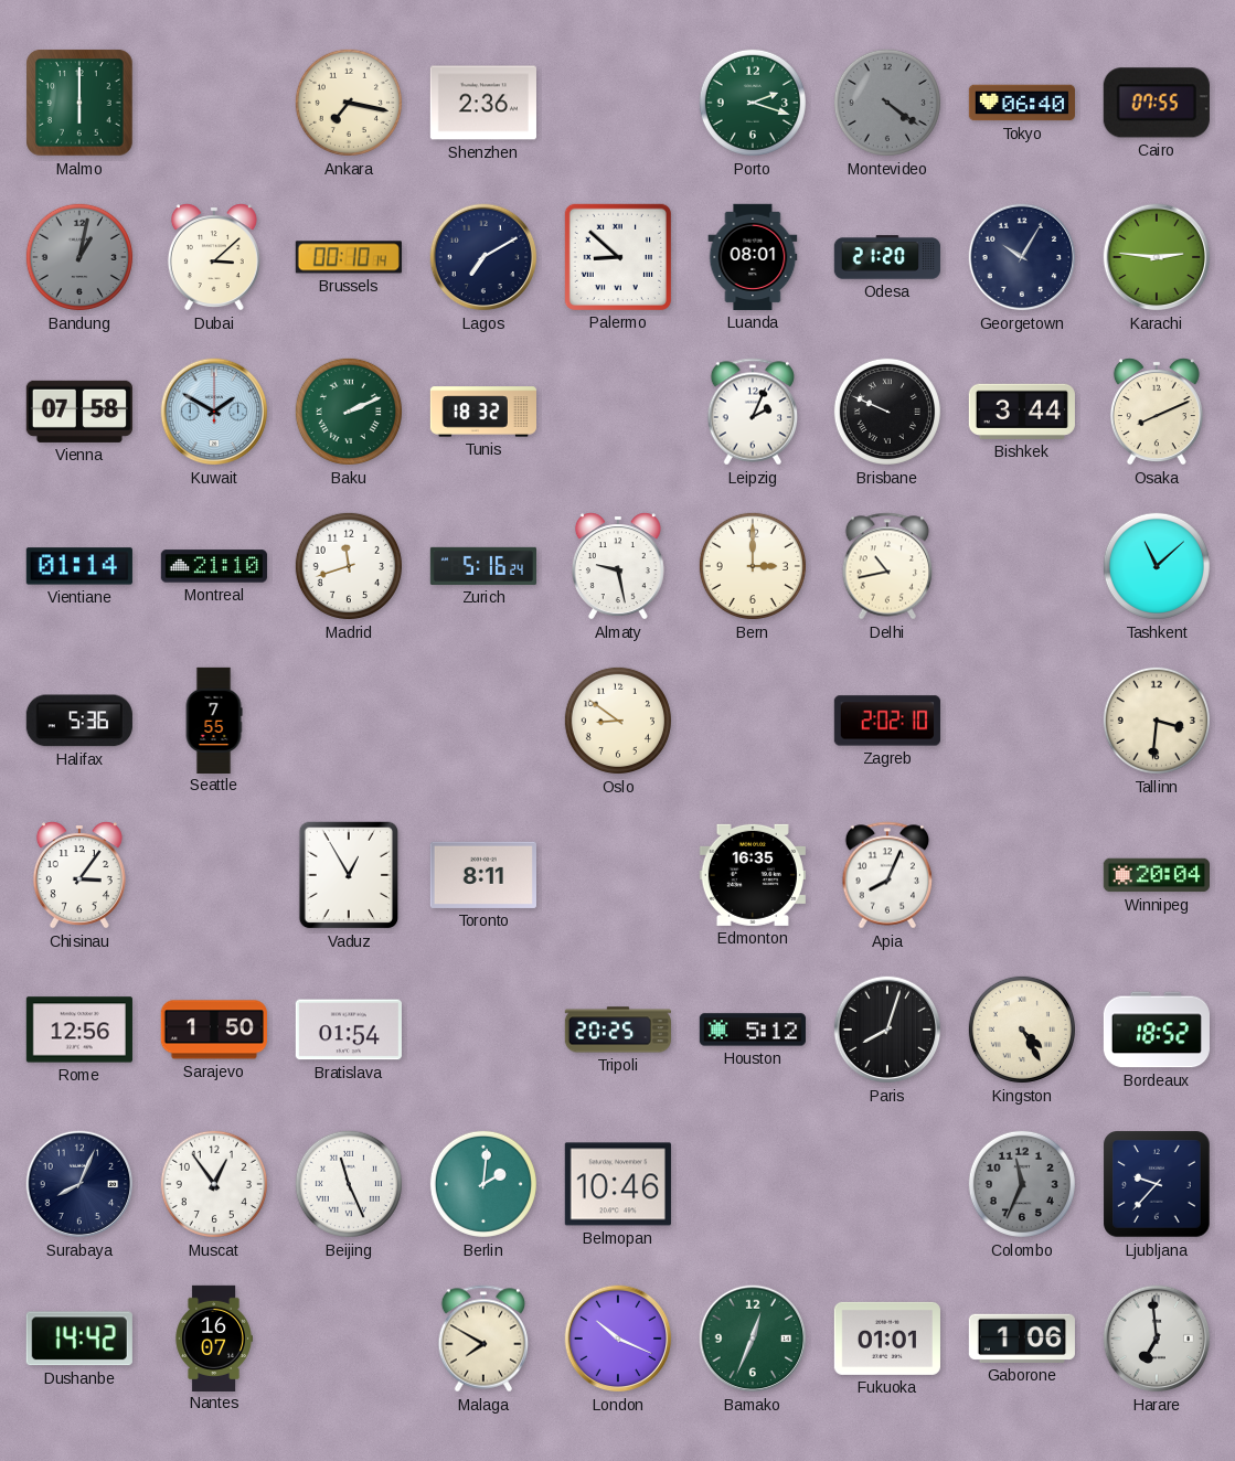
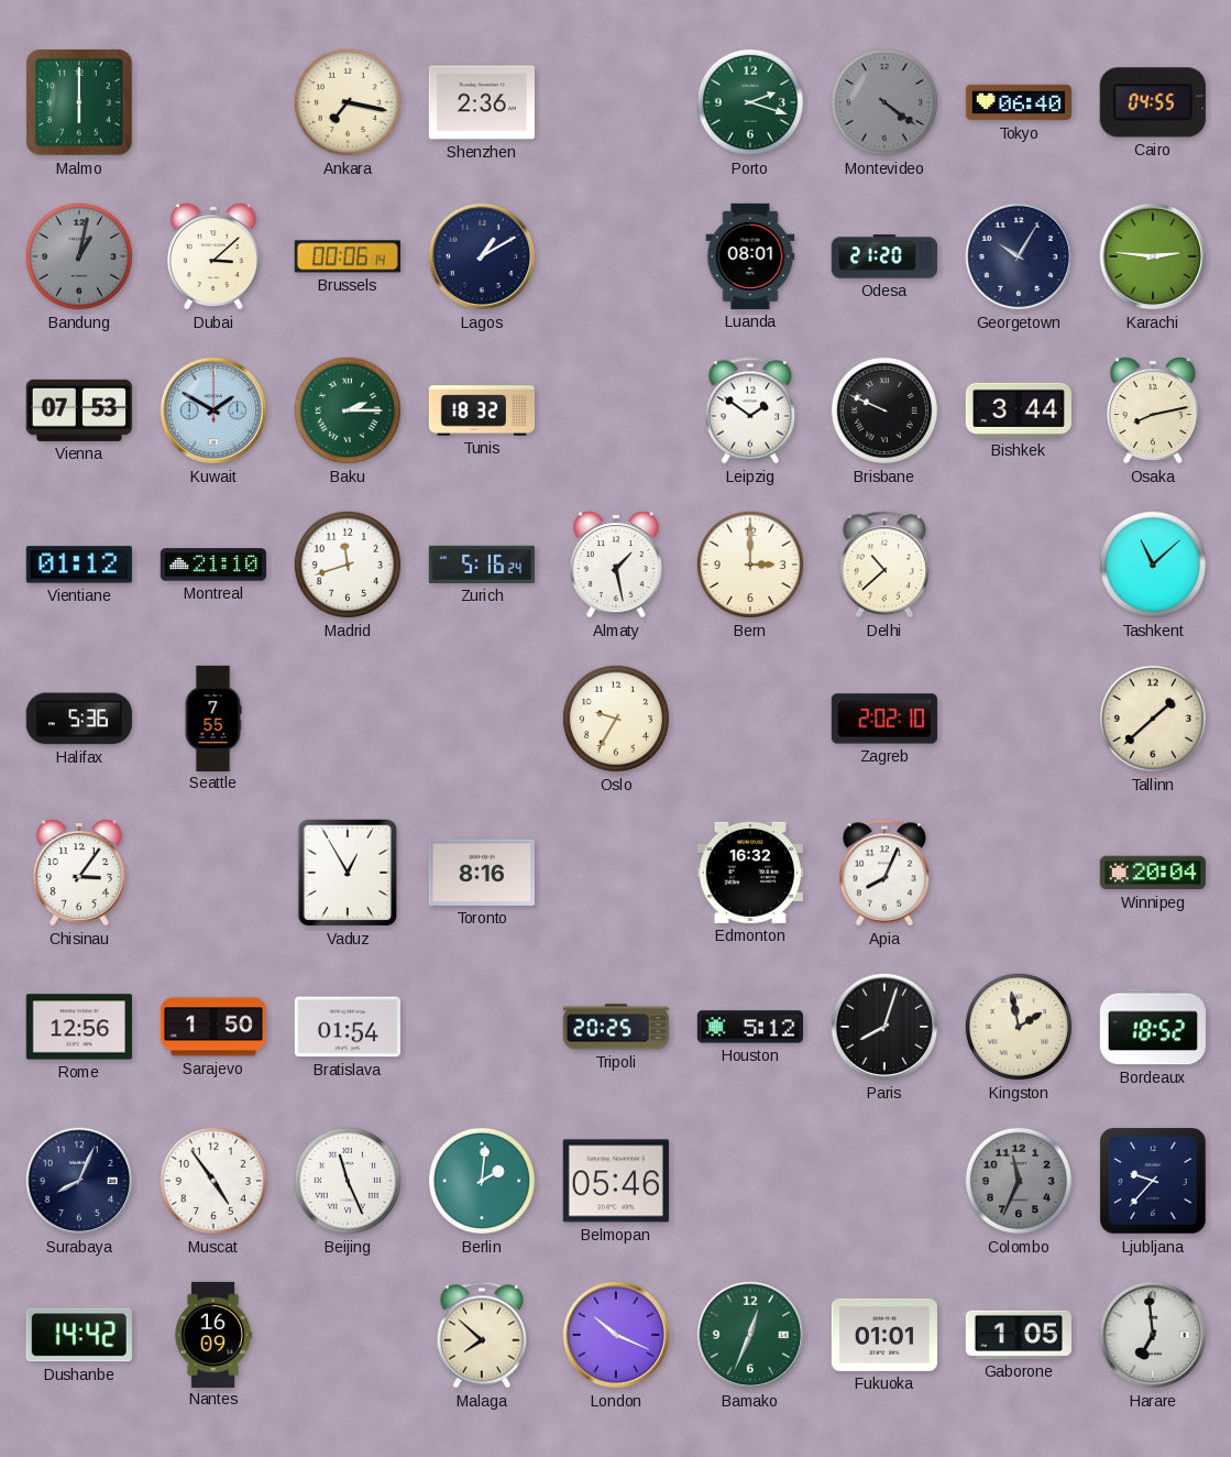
Cairo: 07:55 -> 04:55
Brussels: 00:10 -> 00:06
Lagos: 7:10 -> 1:10
Palermo: 8:52 -> none
Vienna: 07:58 -> 07:53
Baku: 2:11 -> 2:15
Leipzig: 2:04 -> 1:51
Osaka: 8:11 -> 8:13
Vientiane: 01:14 -> 01:12
Almaty: 9:28 -> 1:28
Delhi: 10:43 -> 10:38
Oslo: 8:51 -> 9:35
Tallinn: 3:31 -> 1:38
Toronto: 8:11 -> 8:16
Edmonton: 16:35 -> 16:32
Kingston: 4:25 -> 1:58
Muscat: 12:54 -> 4:54
Belmopan: 10:46 -> 05:46
Nantes: 16:07 -> 16:09
Malaga: 7:50 -> 7:52
Gaborone: 1:06 -> 1:05
